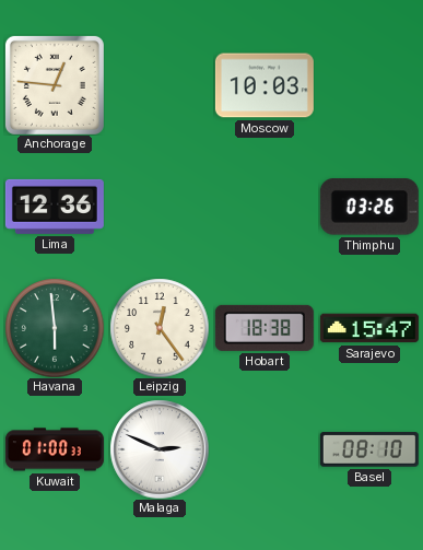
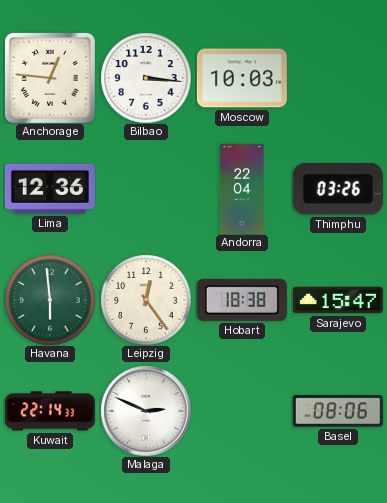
Bilbao: none -> 3:16
Andorra: none -> 22:04
Kuwait: 01:00 -> 22:14
Basel: 08:10 -> 08:06
